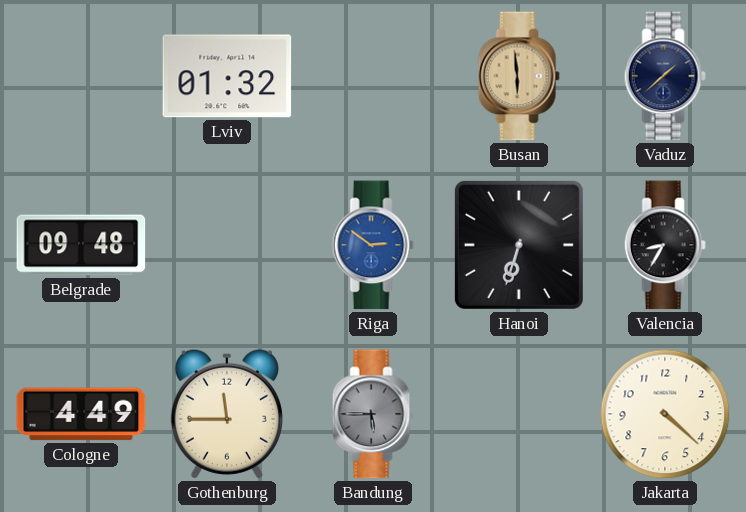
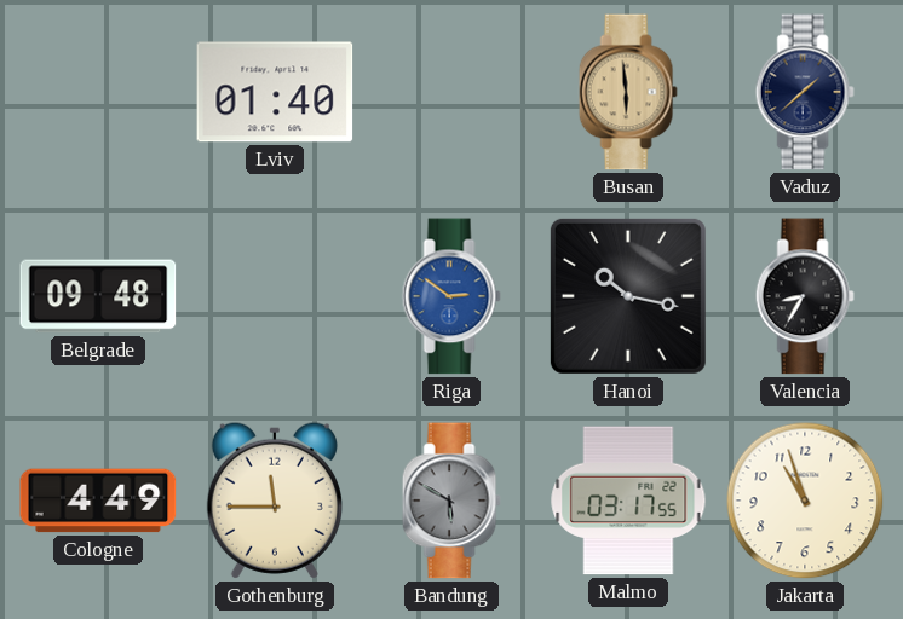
Lviv: 01:32 -> 01:40
Hanoi: 6:33 -> 10:17
Bandung: 5:45 -> 5:50
Malmo: none -> 03:17
Jakarta: 4:22 -> 10:57
